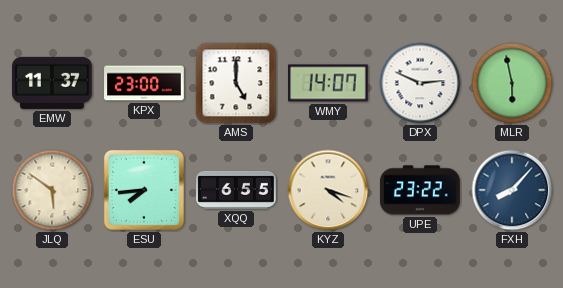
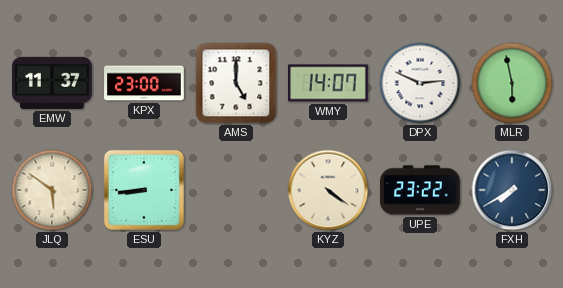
ESU: 7:44 -> 8:44
XQQ: 6:55 -> none
KYZ: 4:18 -> 4:21
FXH: 8:07 -> 7:40
